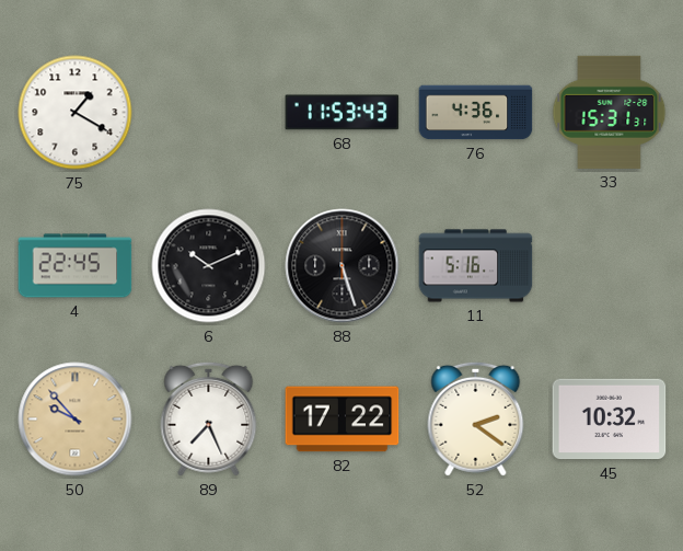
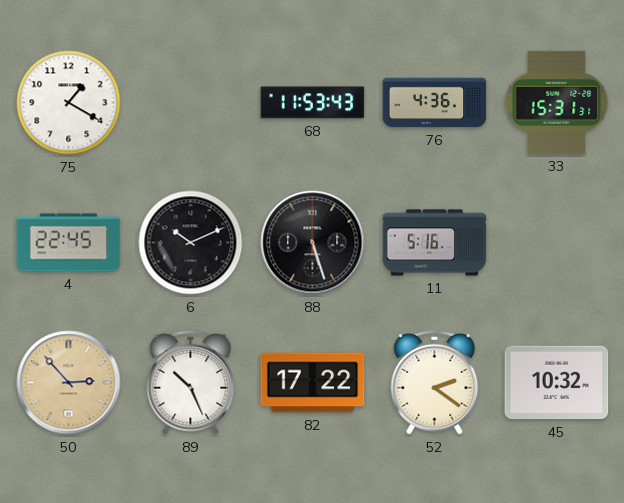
50: 9:53 -> 2:53
89: 7:26 -> 10:26
